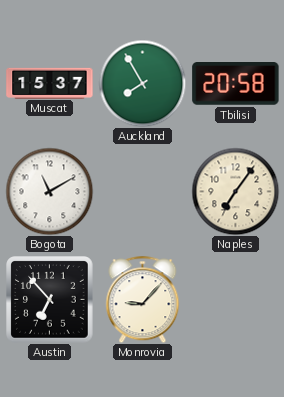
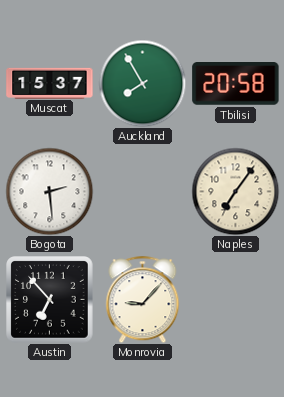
Bogota: 11:10 -> 2:29
